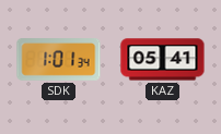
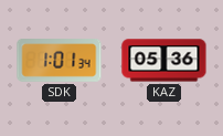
KAZ: 05:41 -> 05:36
